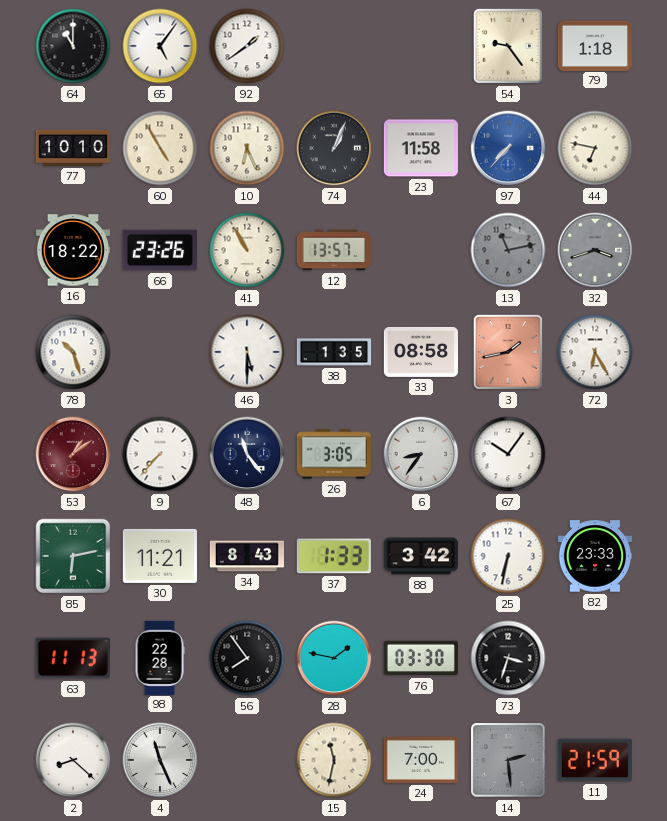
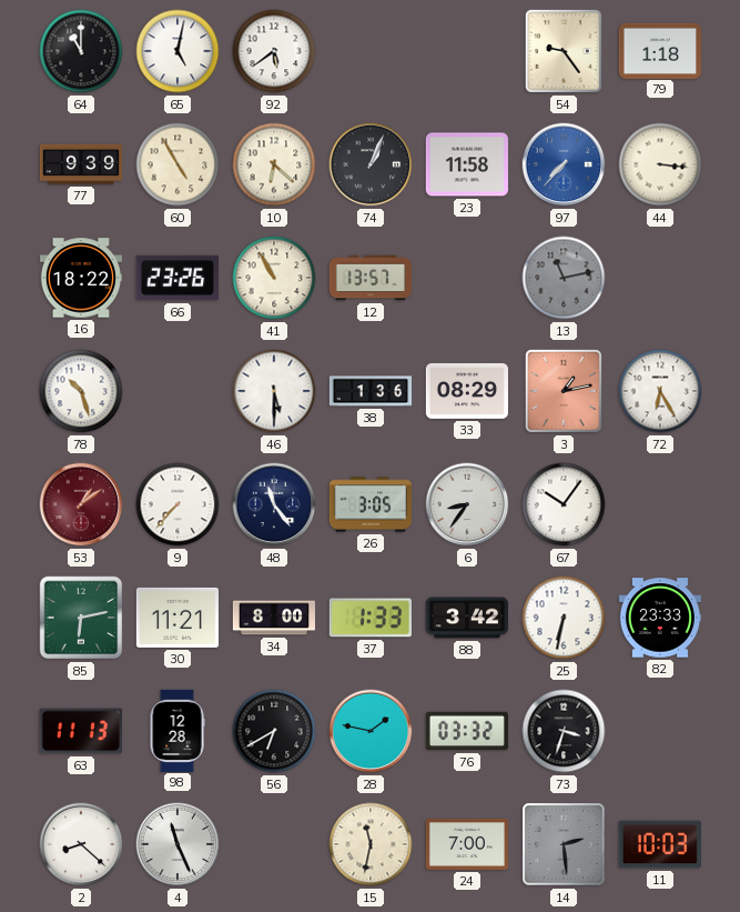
65: 5:06 -> 5:02
92: 1:39 -> 5:39
77: 10:10 -> 9:39
10: 6:26 -> 6:22
44: 6:47 -> 3:16
32: 3:42 -> none
38: 1:35 -> 1:36
33: 08:58 -> 08:29
3: 1:43 -> 1:13
34: 8:43 -> 8:00
98: 22:28 -> 12:28
56: 7:54 -> 6:40
76: 03:30 -> 03:32
11: 21:59 -> 10:03
